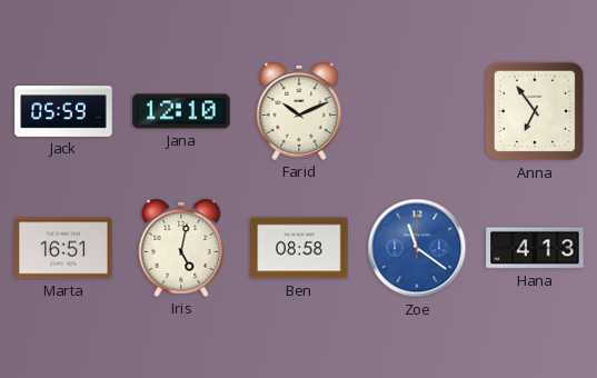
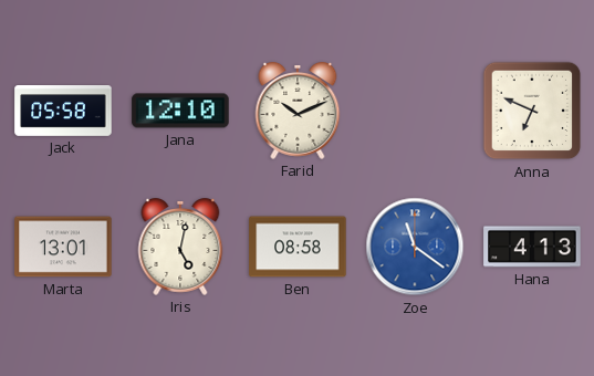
Jack: 05:59 -> 05:58
Anna: 6:54 -> 6:49
Marta: 16:51 -> 13:01
